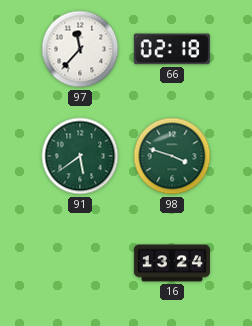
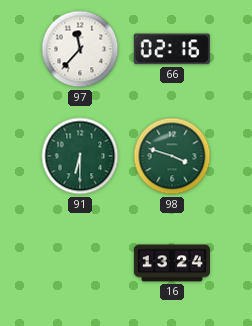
66: 02:18 -> 02:16
91: 5:39 -> 6:30
